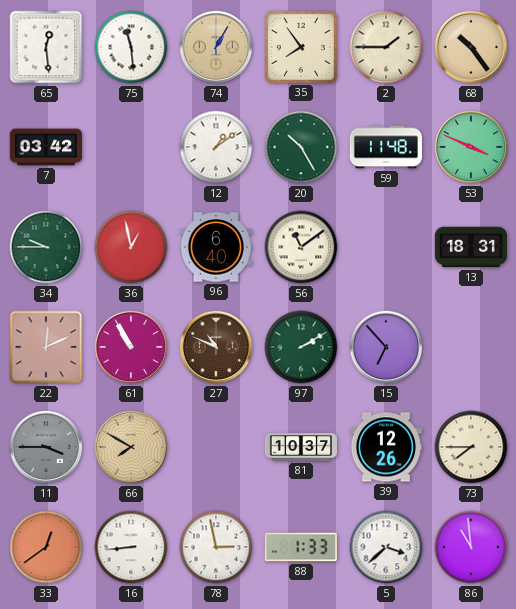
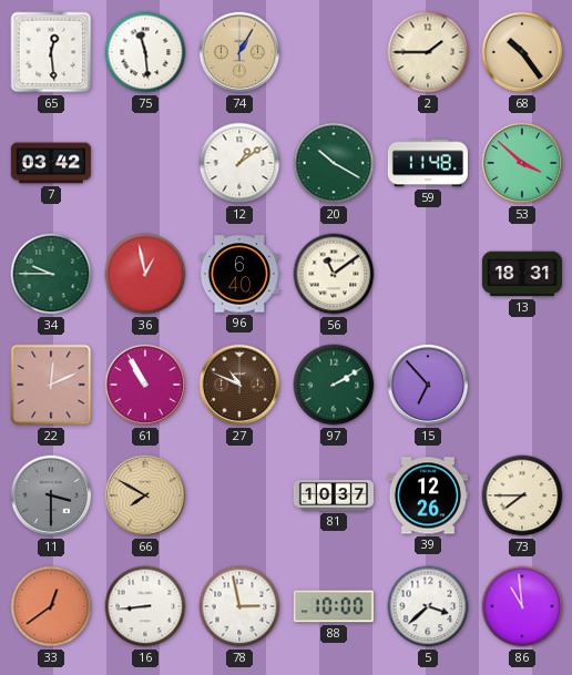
35: 7:54 -> none
20: 10:25 -> 10:20
53: 3:49 -> 3:52
11: 3:45 -> 3:30
88: 1:33 -> 10:00
